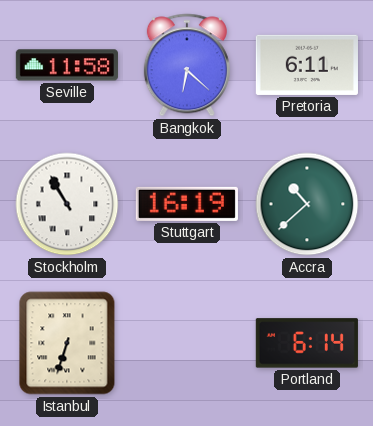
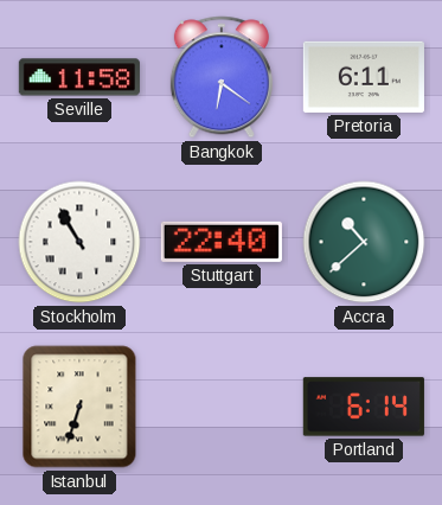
Bangkok: 6:22 -> 6:21
Stuttgart: 16:19 -> 22:40
